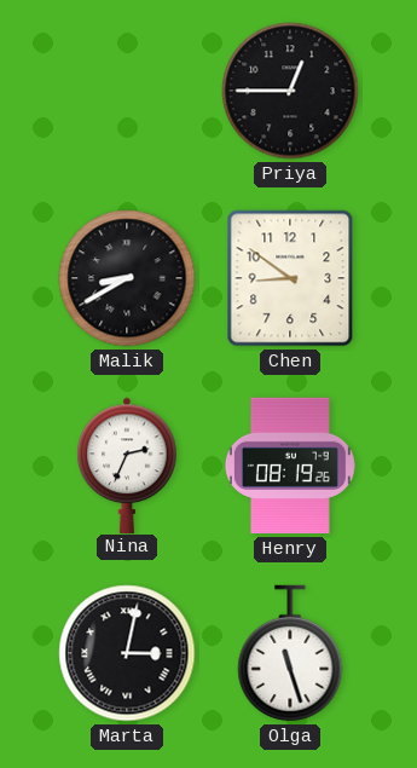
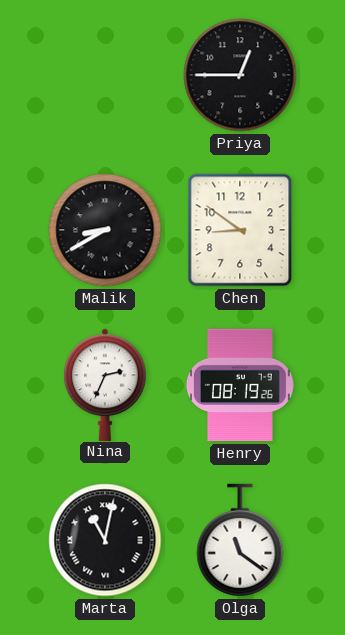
Marta: 3:02 -> 11:02
Olga: 11:27 -> 11:21
